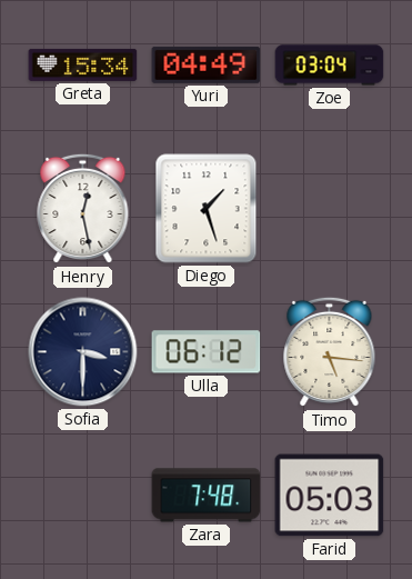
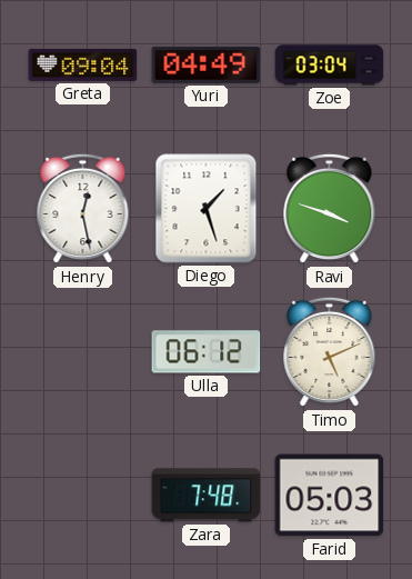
Greta: 15:34 -> 09:04
Ravi: none -> 3:48
Sofia: 3:30 -> none
Timo: 5:16 -> 5:11
